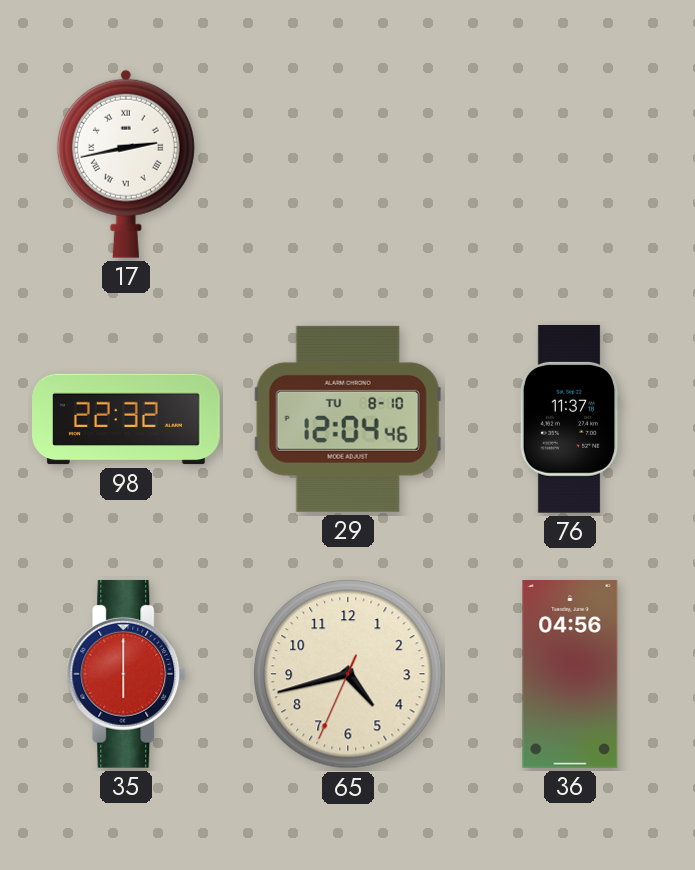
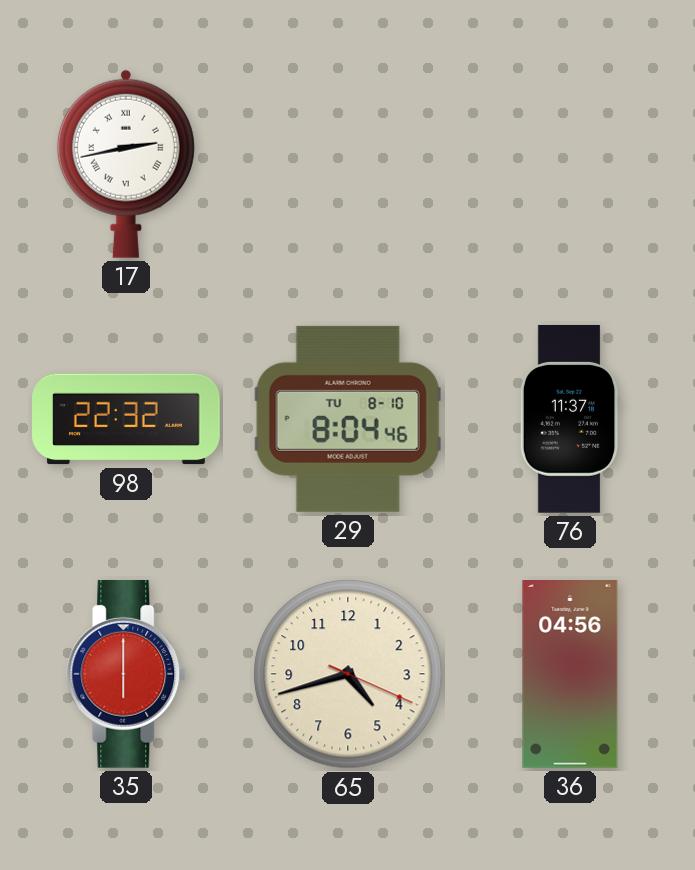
29: 12:04 -> 8:04
65: 4:42:34 -> 4:42:19
